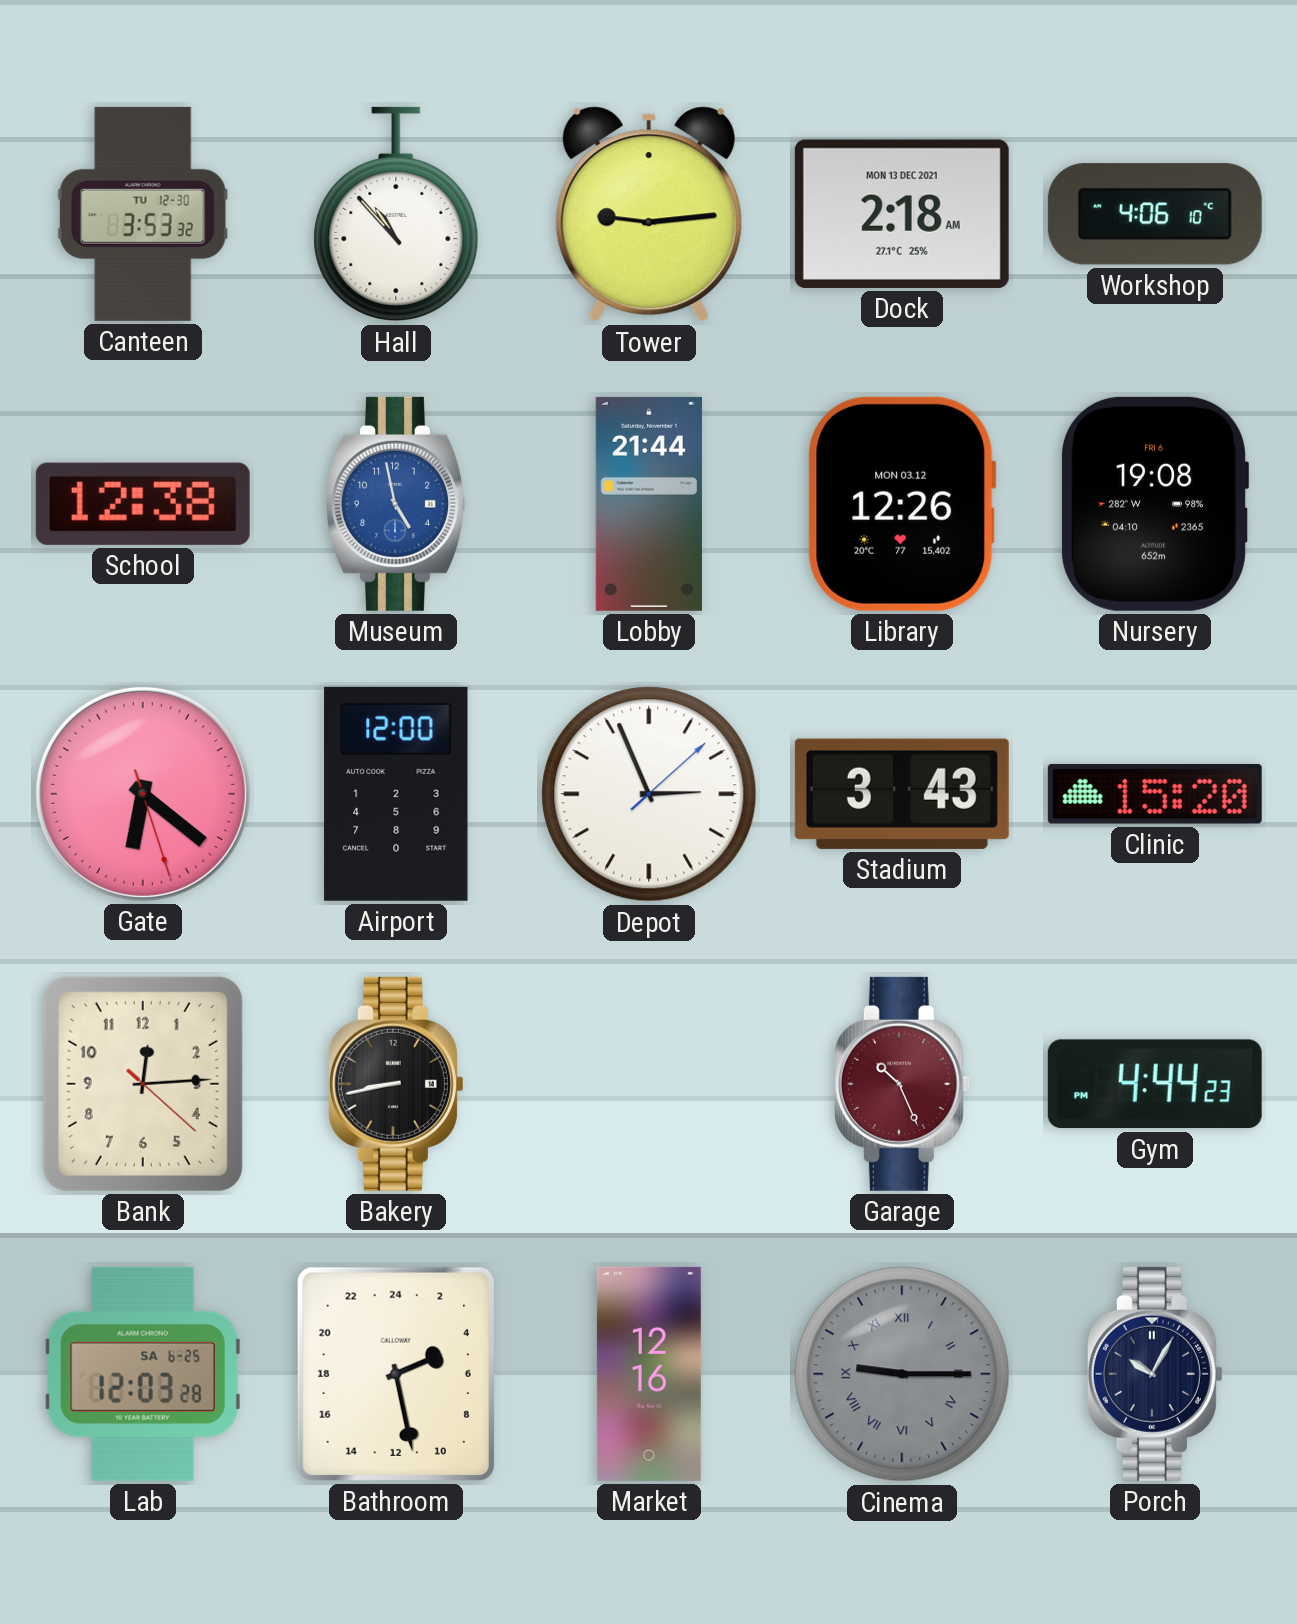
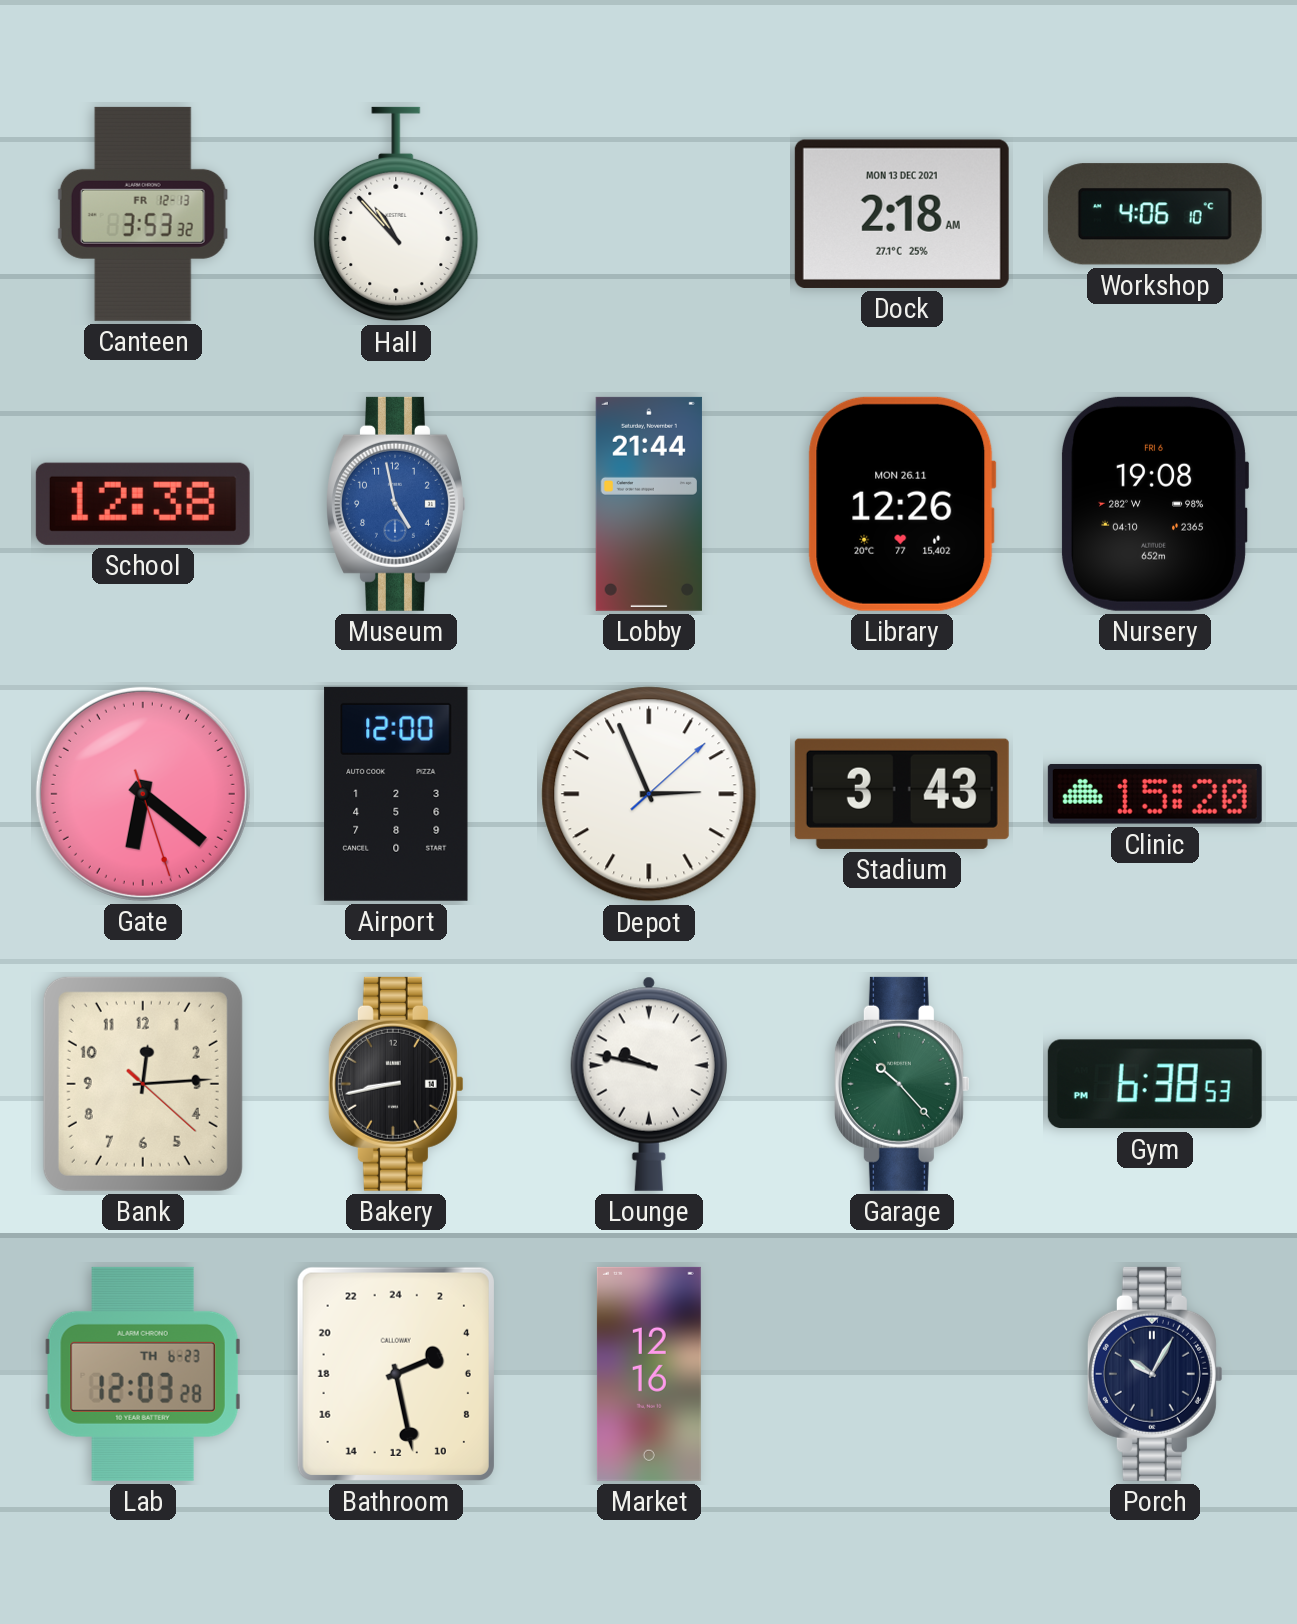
Canteen date: TU 12-30 -> FR 12-13
Tower: 9:14 -> none
Library date: MON 03.12 -> MON 26.11
Lounge: none -> 9:47
Garage: 10:26 -> 10:23
Garage dial: burgundy -> green
Gym: 4:44 -> 6:38
Lab date: SA 6-25 -> TH 6-23
Cinema: 9:15 -> none
